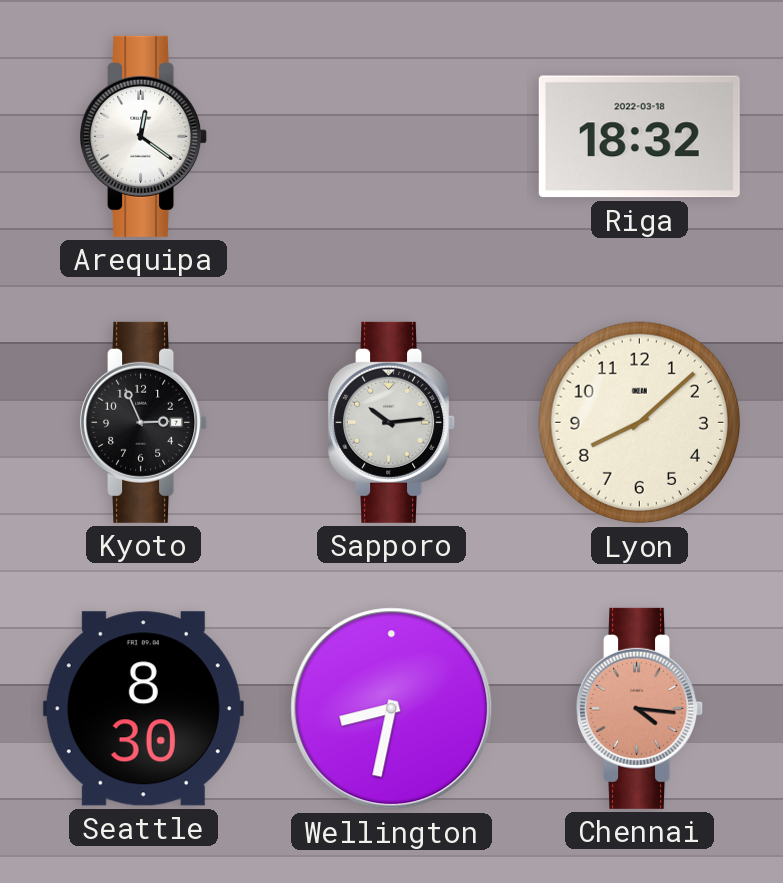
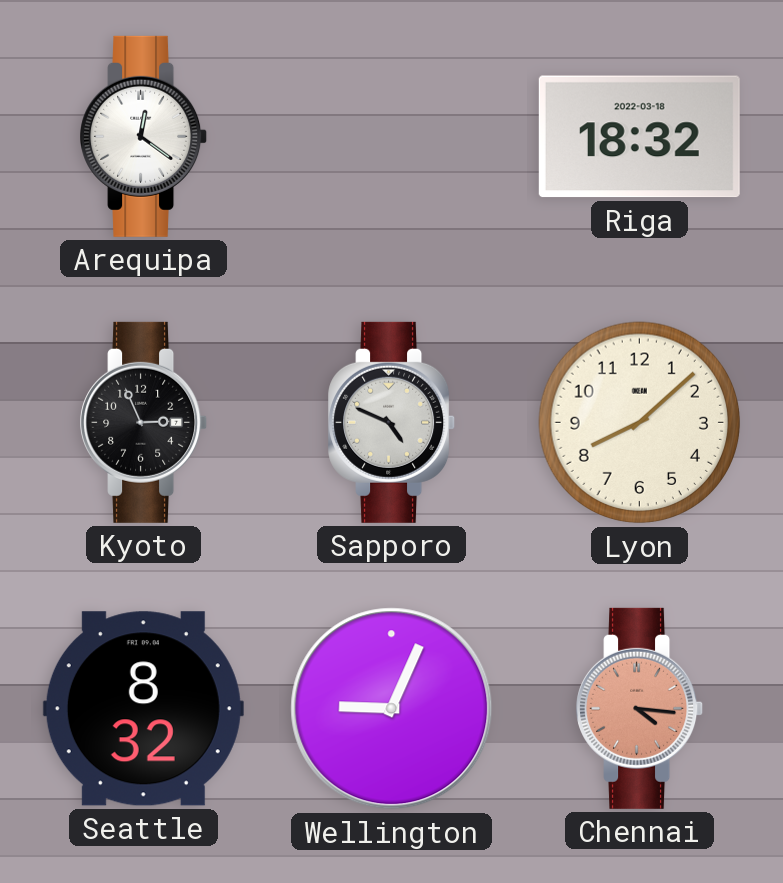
Sapporo: 10:14 -> 4:49
Seattle: 8:30 -> 8:32
Wellington: 8:32 -> 9:04
